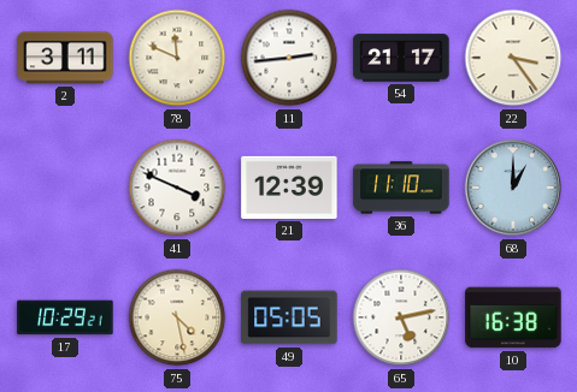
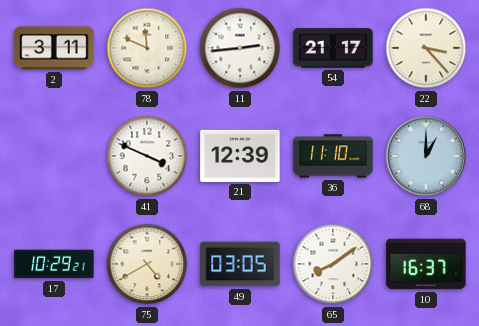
22: 3:24 -> 3:23
75: 4:28 -> 4:40
49: 05:05 -> 03:05
65: 5:13 -> 8:09
10: 16:38 -> 16:37
